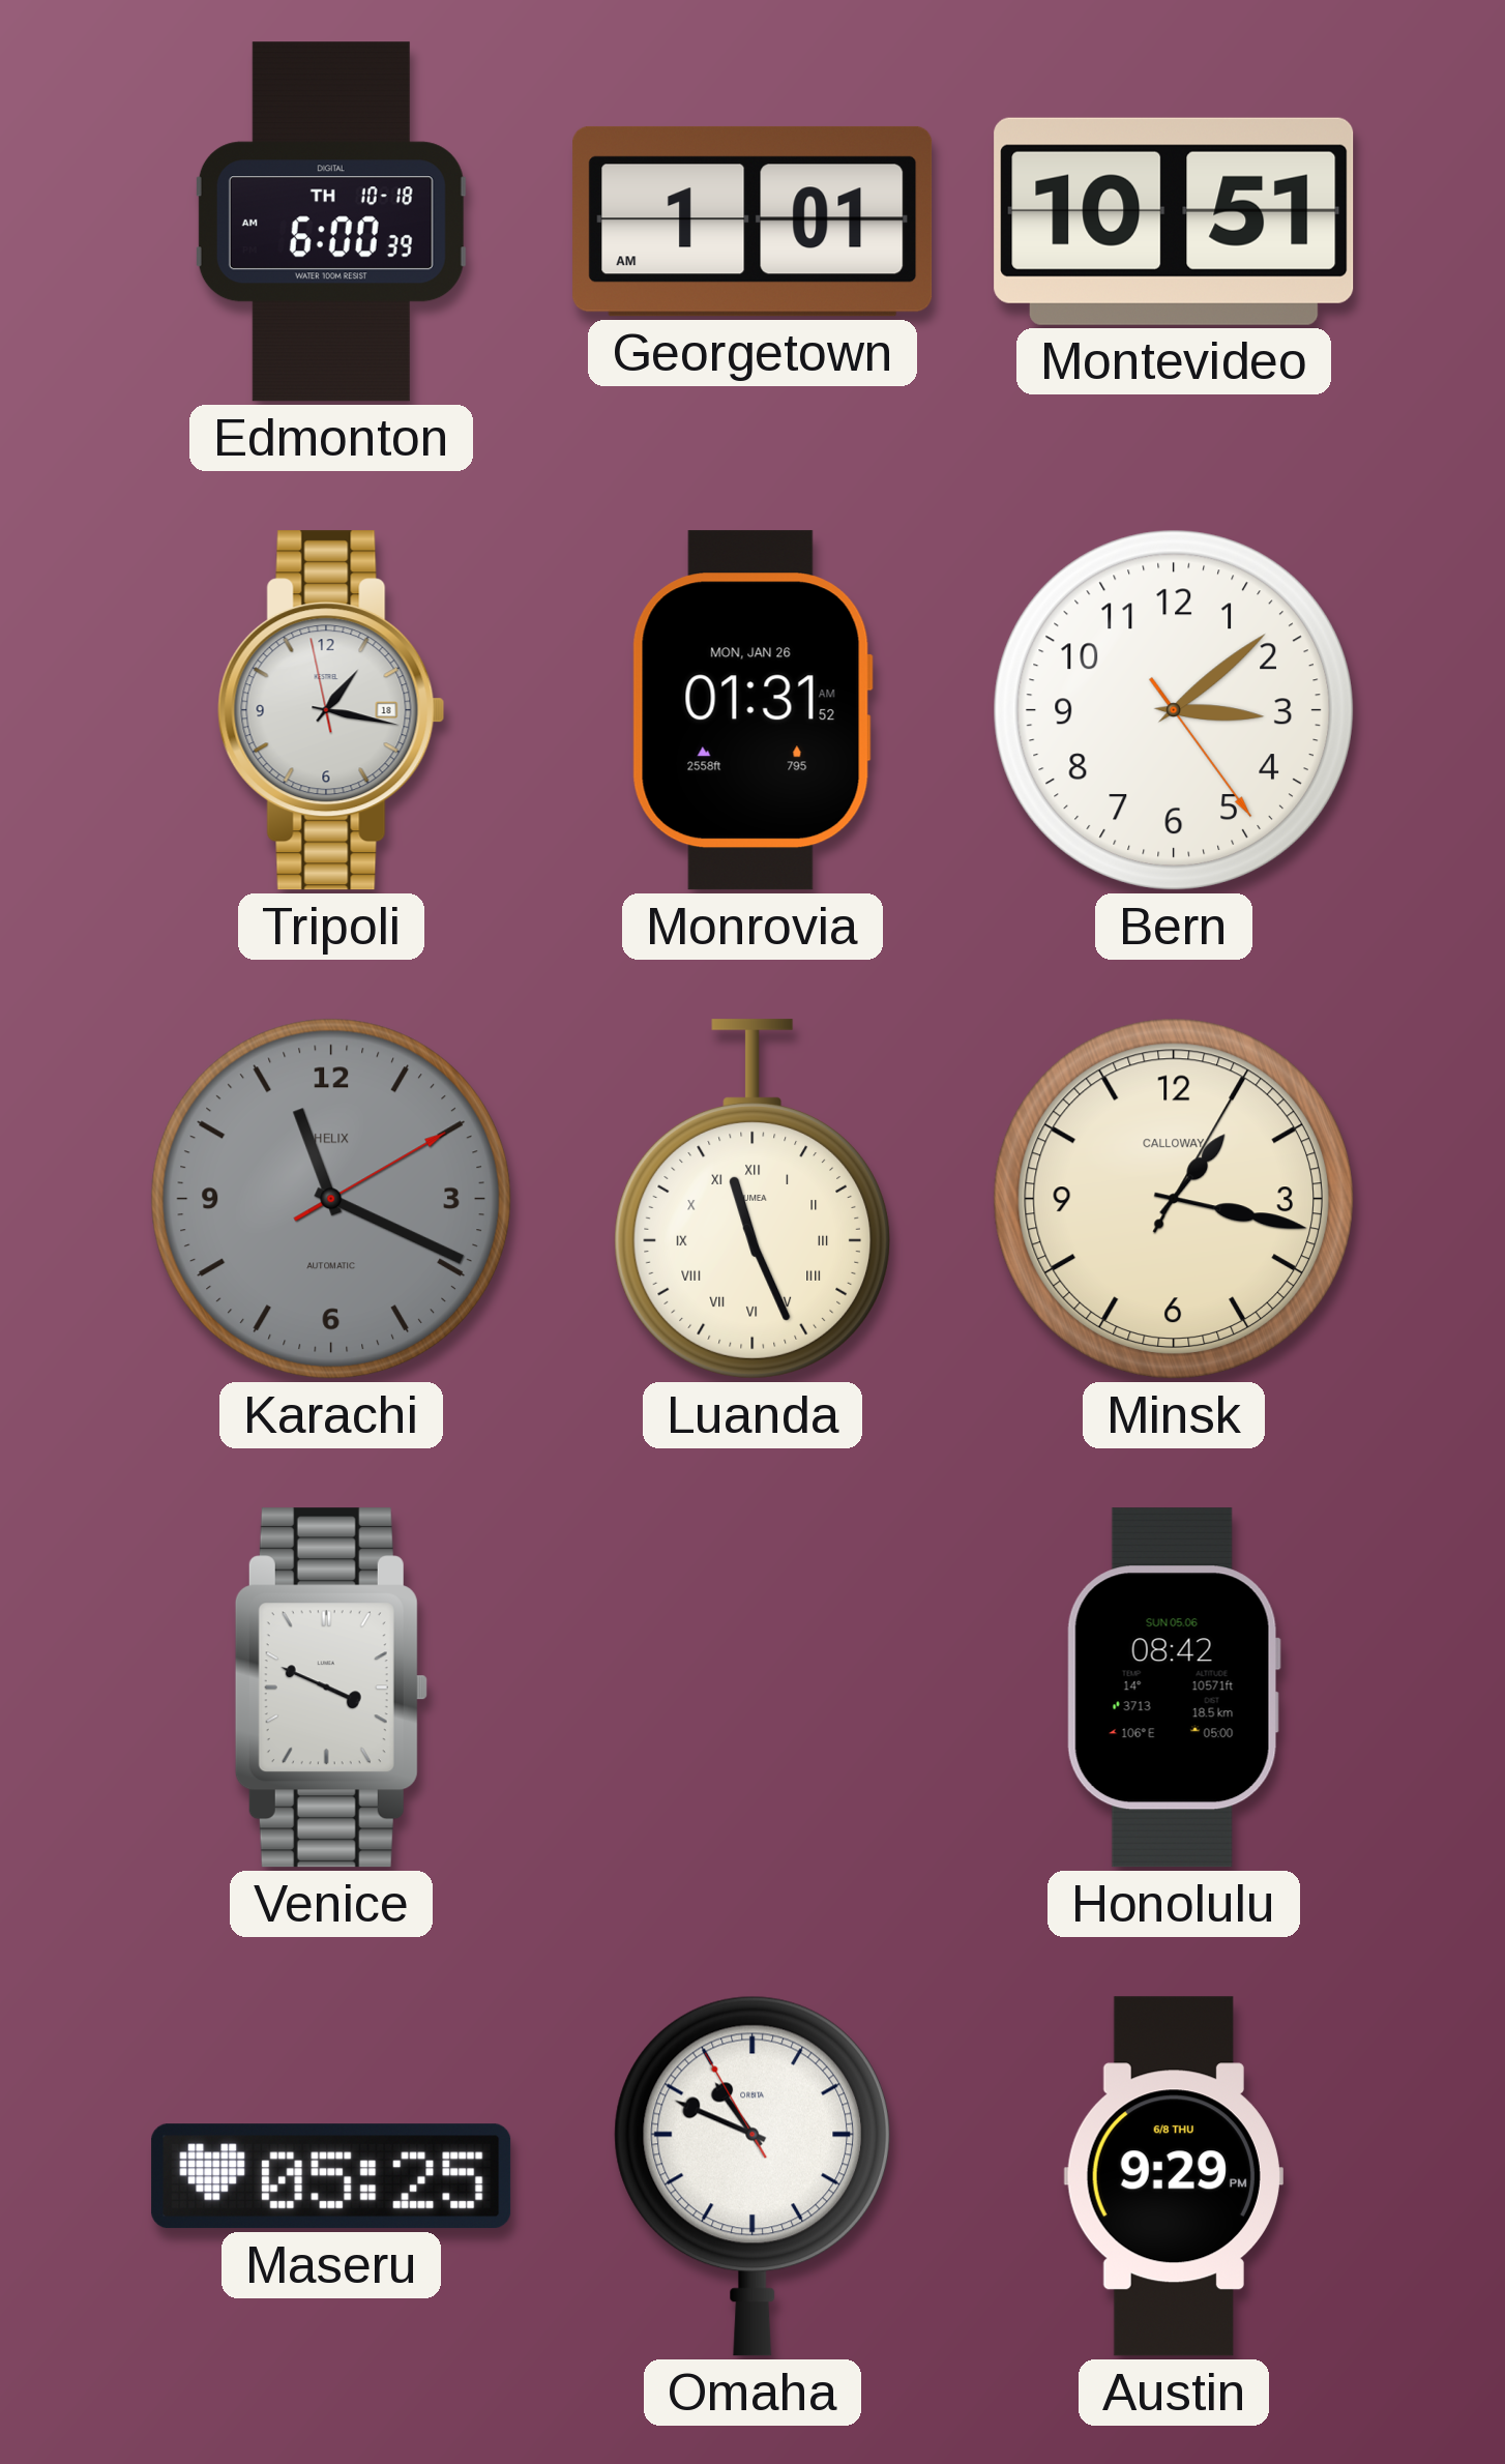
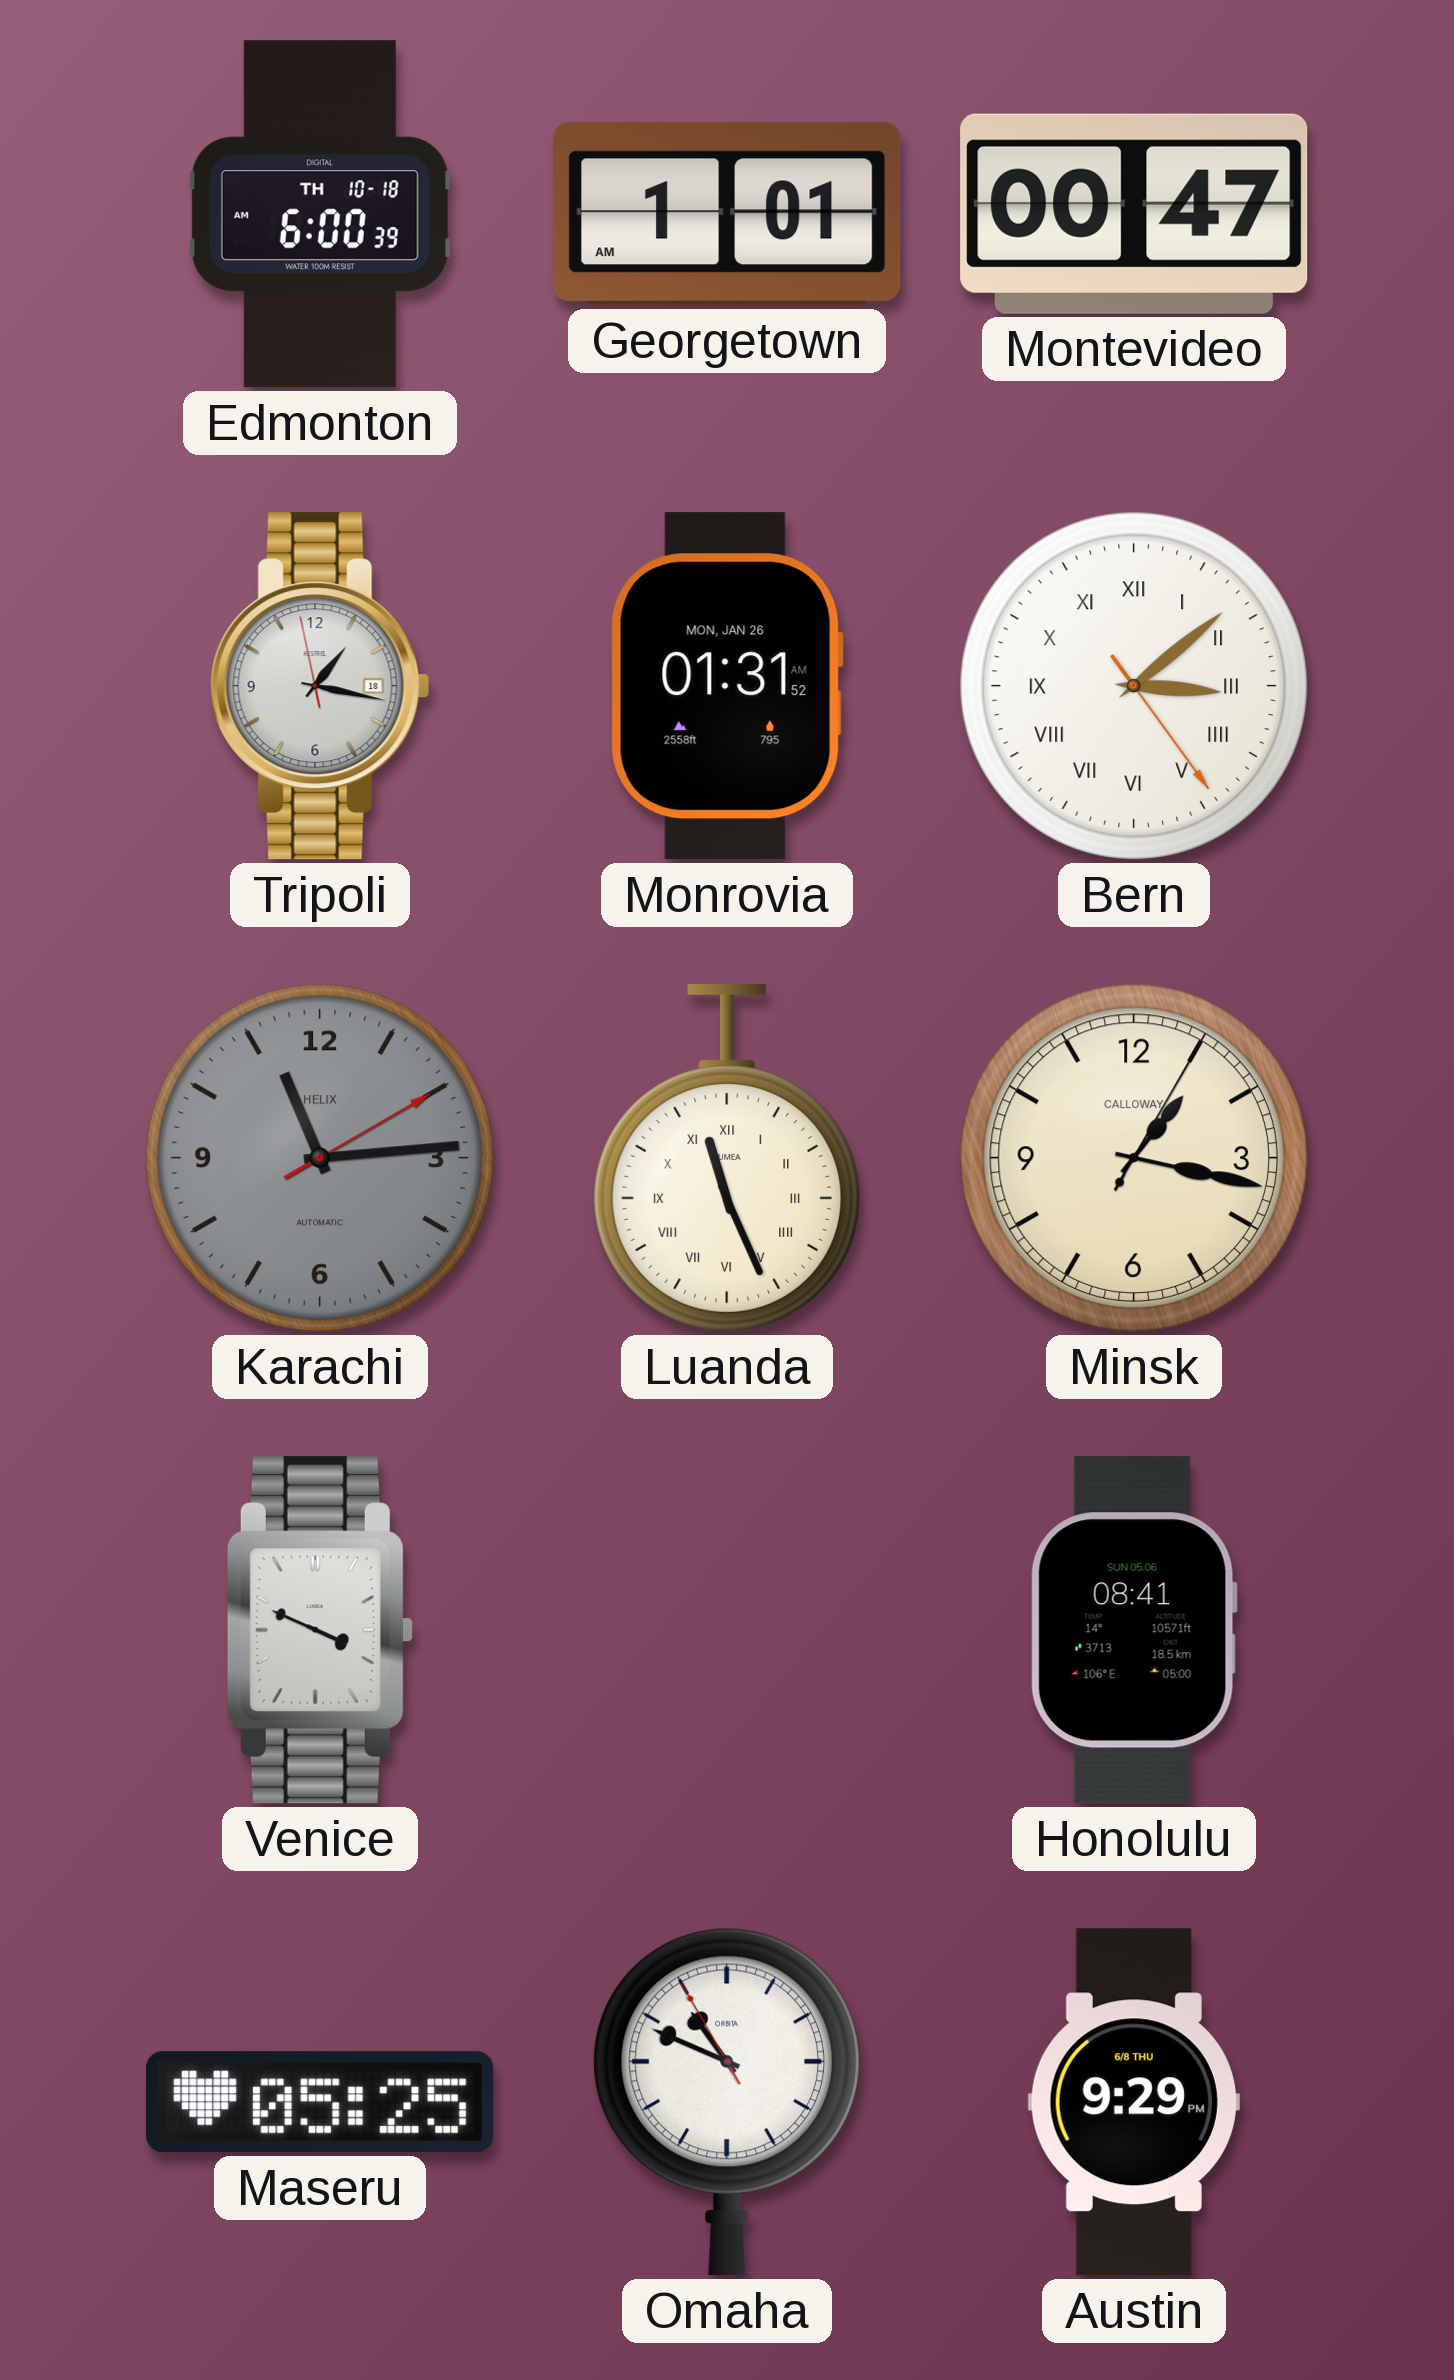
Montevideo: 10:51 -> 00:47
Bern numerals: Arabic -> Roman
Karachi: 11:19 -> 11:14
Honolulu: 08:42 -> 08:41
